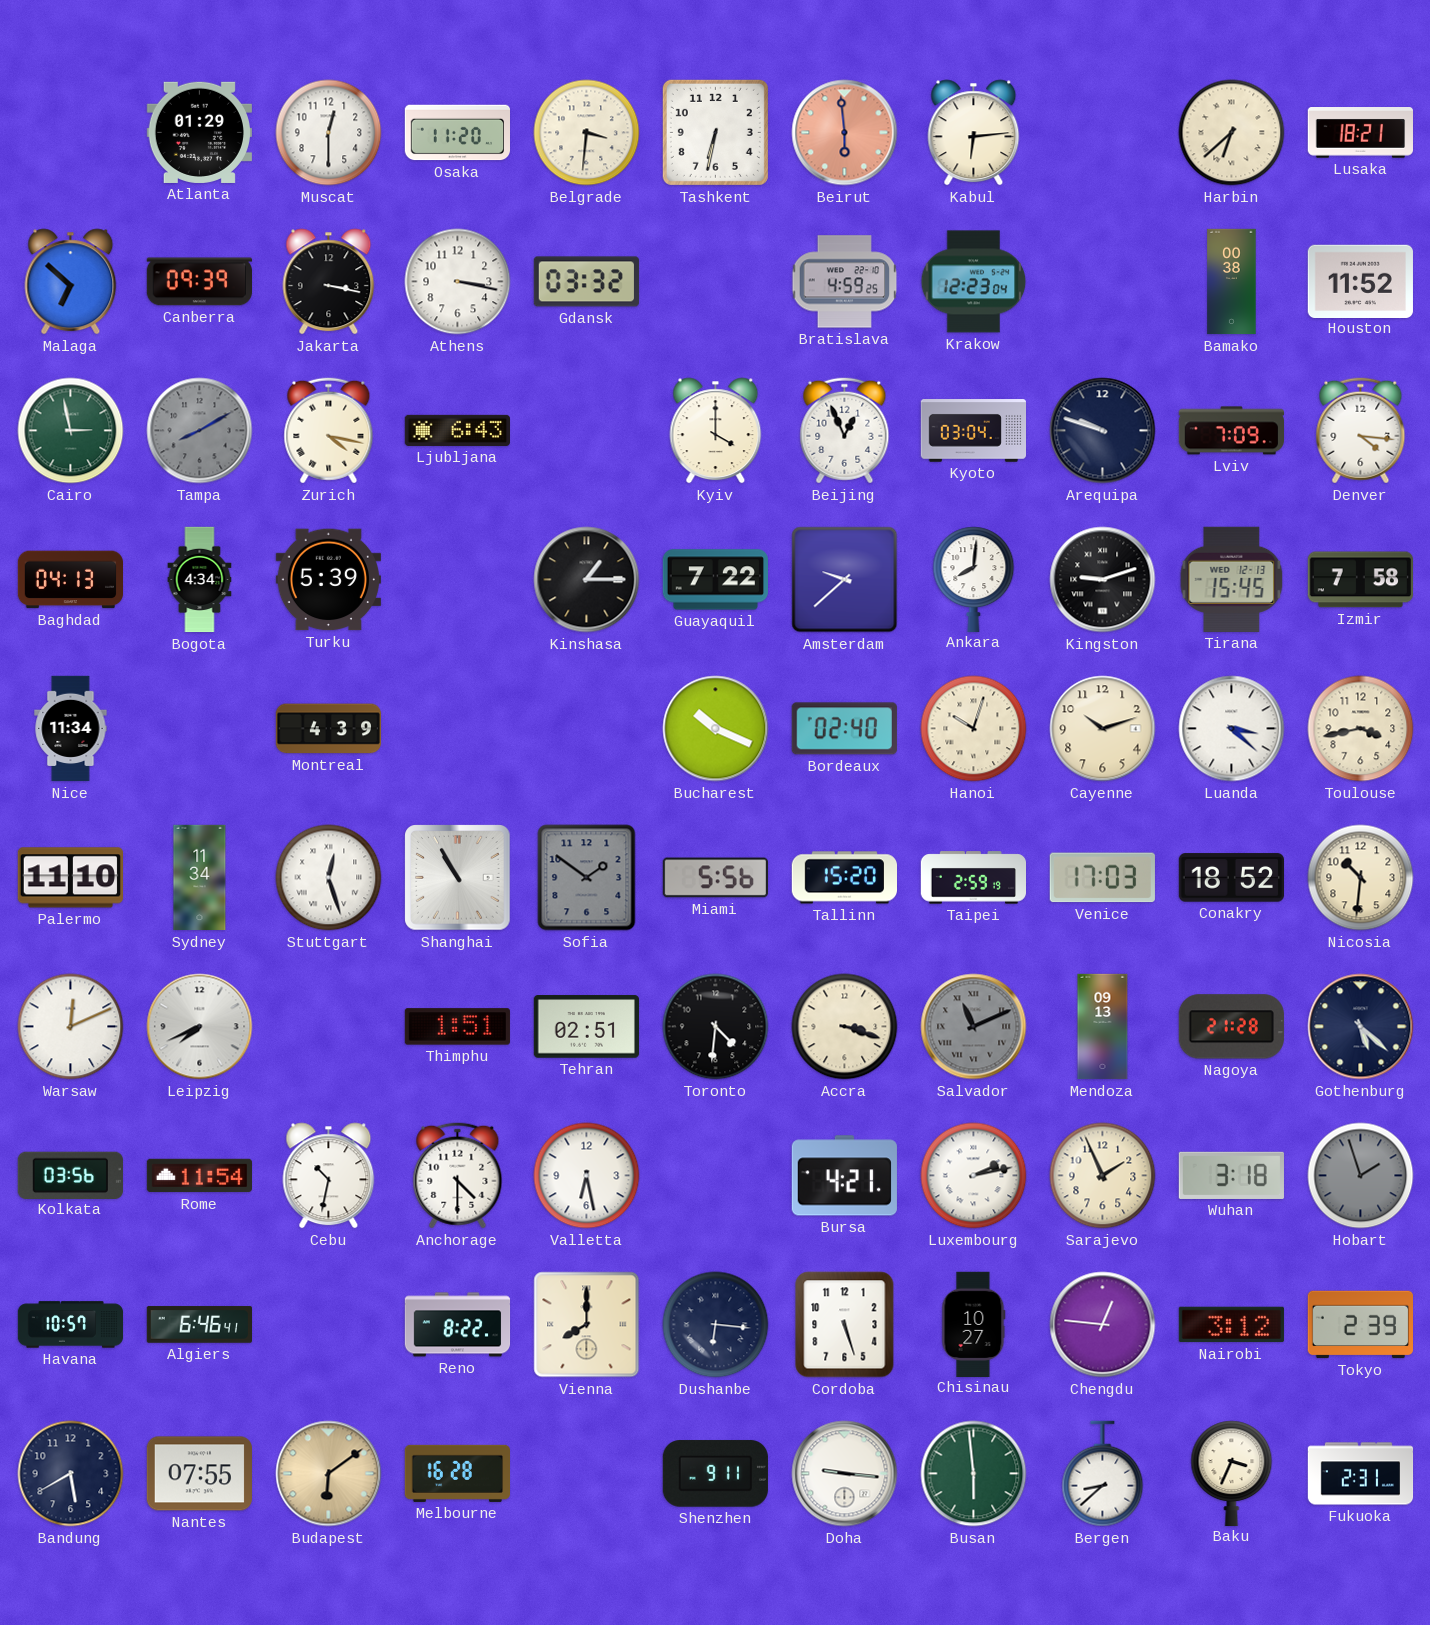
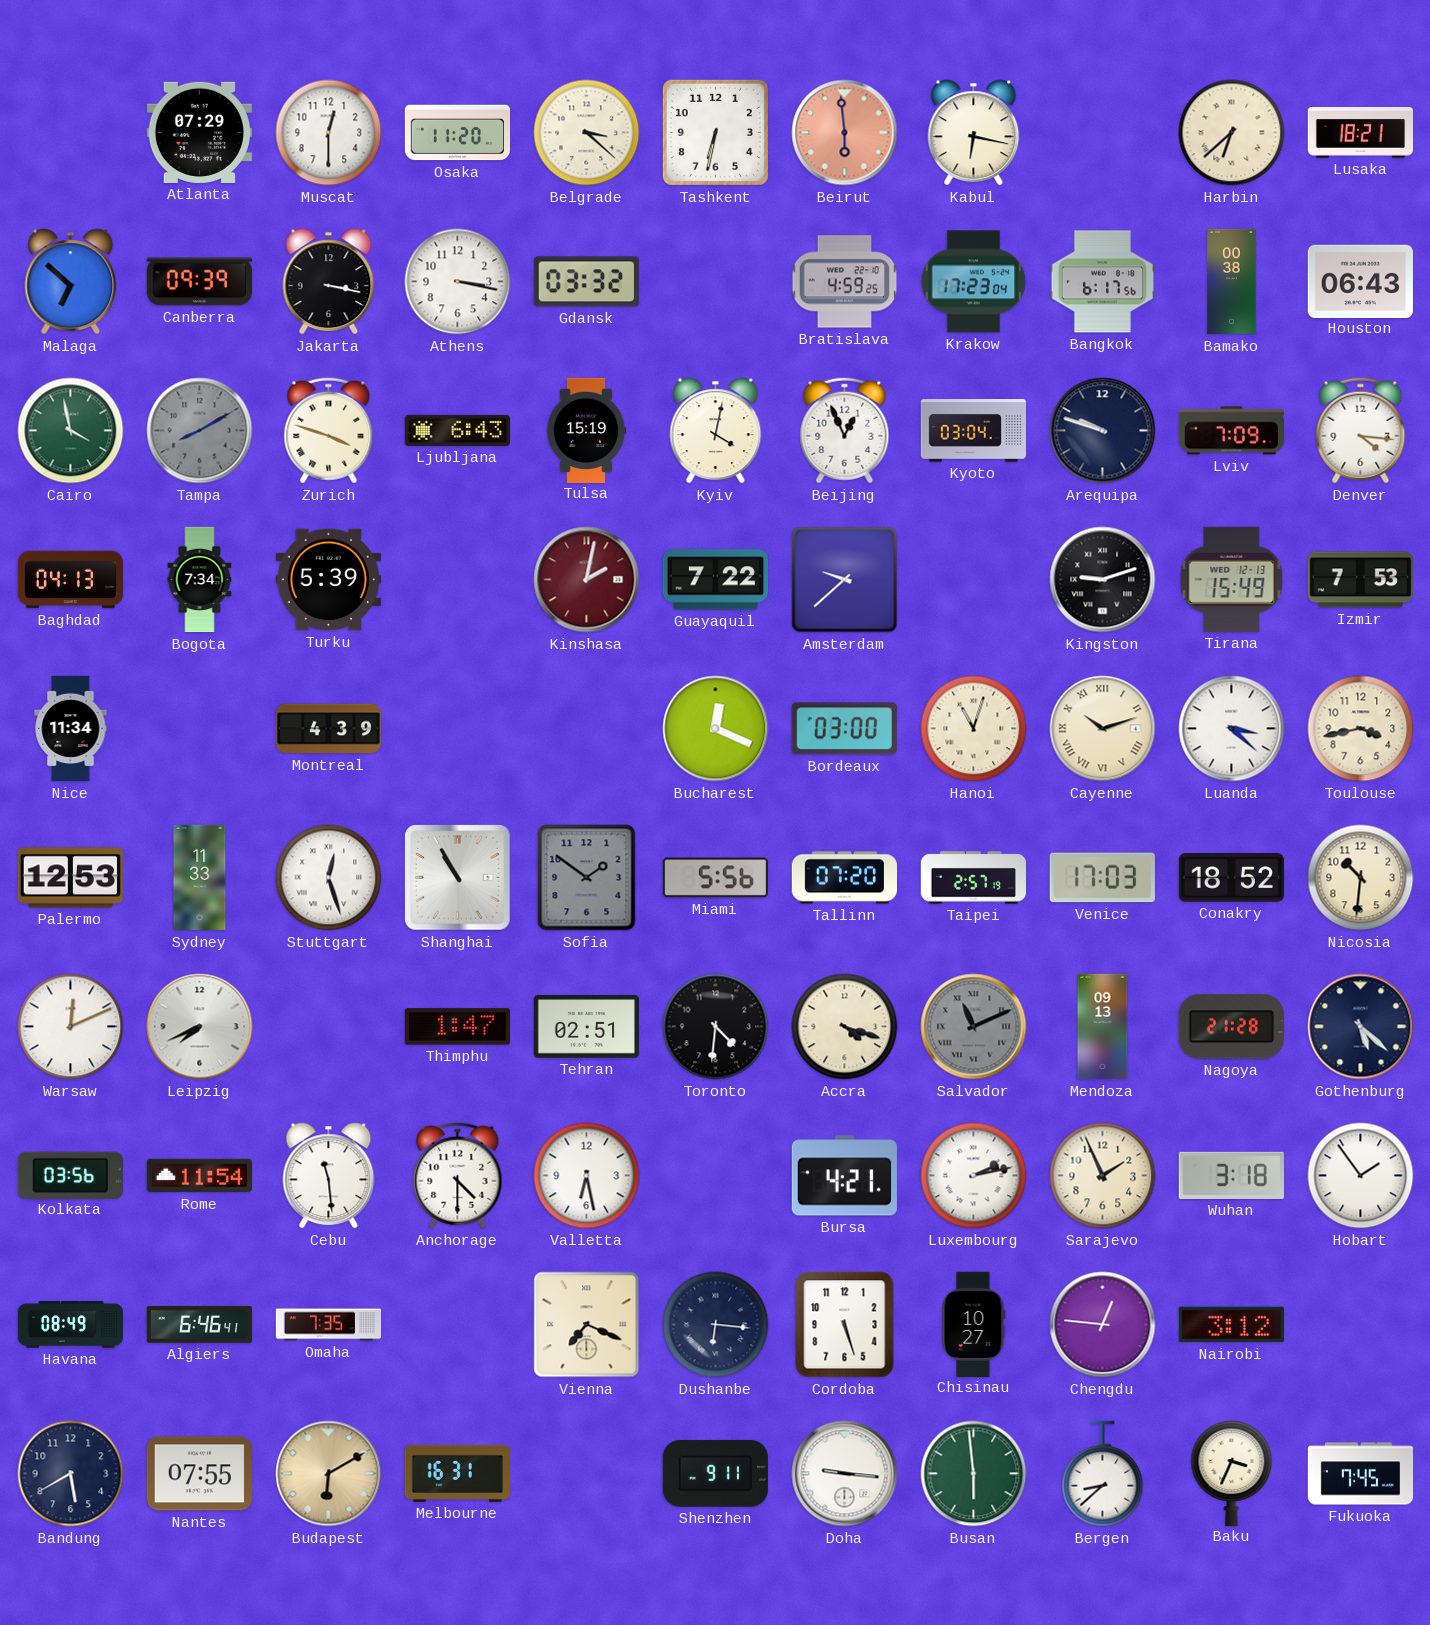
Atlanta: 01:29 -> 07:29
Belgrade: 3:31 -> 3:22
Kabul: 6:14 -> 6:17
Krakow: 12:23 -> 17:23
Bangkok: none -> 6:17
Houston: 11:52 -> 06:43
Cairo: 2:58 -> 3:58
Zurich: 4:17 -> 3:48
Tulsa: none -> 15:19
Kyiv: 4:00 -> 4:02
Bogota: 4:34 -> 7:34
Kinshasa: 1:15 -> 2:02
Kinshasa dial: black -> burgundy
Ankara: 8:01 -> none
Tirana: 15:45 -> 15:49
Izmir: 7:58 -> 7:53
Bucharest: 10:19 -> 12:19
Bordeaux: 02:40 -> 03:00
Hanoi: 10:03 -> 11:03
Cayenne numerals: Arabic -> Roman
Palermo: 11:10 -> 12:53
Sydney: 11:34 -> 11:33
Tallinn: 15:20 -> 07:20
Taipei: 2:59 -> 2:57
Thimphu: 1:51 -> 1:47
Accra: 3:18 -> 4:18
Cebu: 10:32 -> 11:29
Hobart: 1:57 -> 1:54
Hobart dial: grey -> white
Havana: 10:57 -> 08:49
Omaha: none -> 7:35
Reno: 8:22 -> none
Vienna: 8:00 -> 7:19
Tokyo: 2:39 -> none
Budapest: 6:09 -> 6:10
Melbourne: 16:28 -> 16:31
Fukuoka: 2:31 -> 7:45
